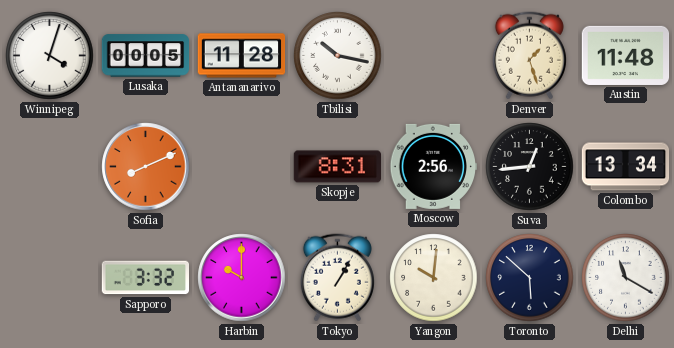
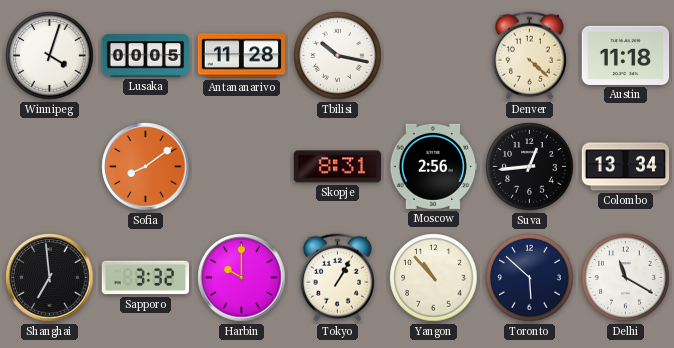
Denver: 1:27 -> 4:22
Austin: 11:48 -> 11:18
Sofia: 8:11 -> 8:09
Shanghai: none -> 6:59
Yangon: 10:01 -> 10:53
